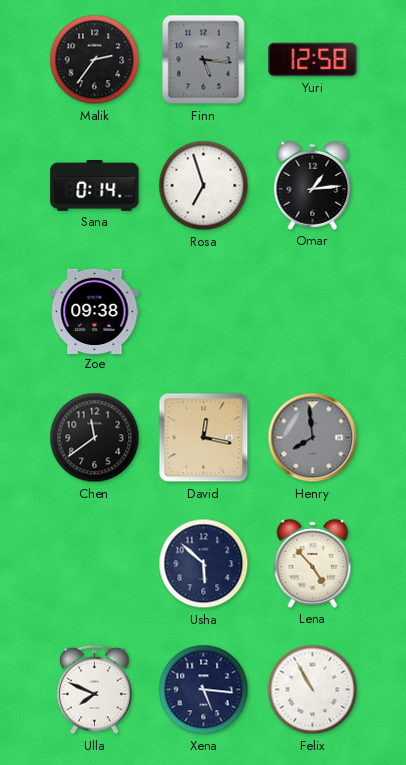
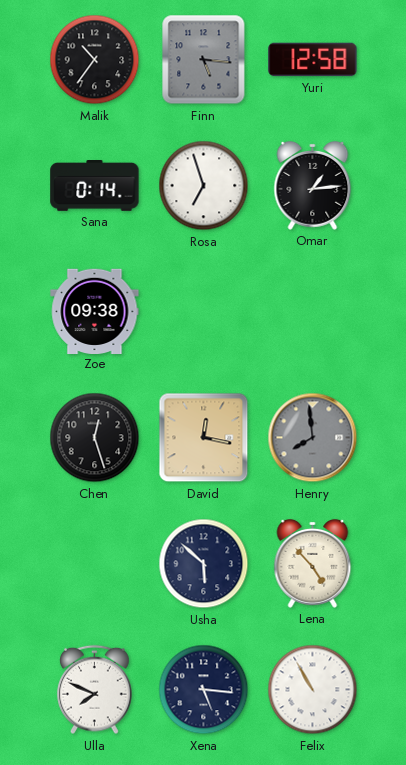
Malik: 2:36 -> 10:36
Chen: 11:39 -> 12:27
